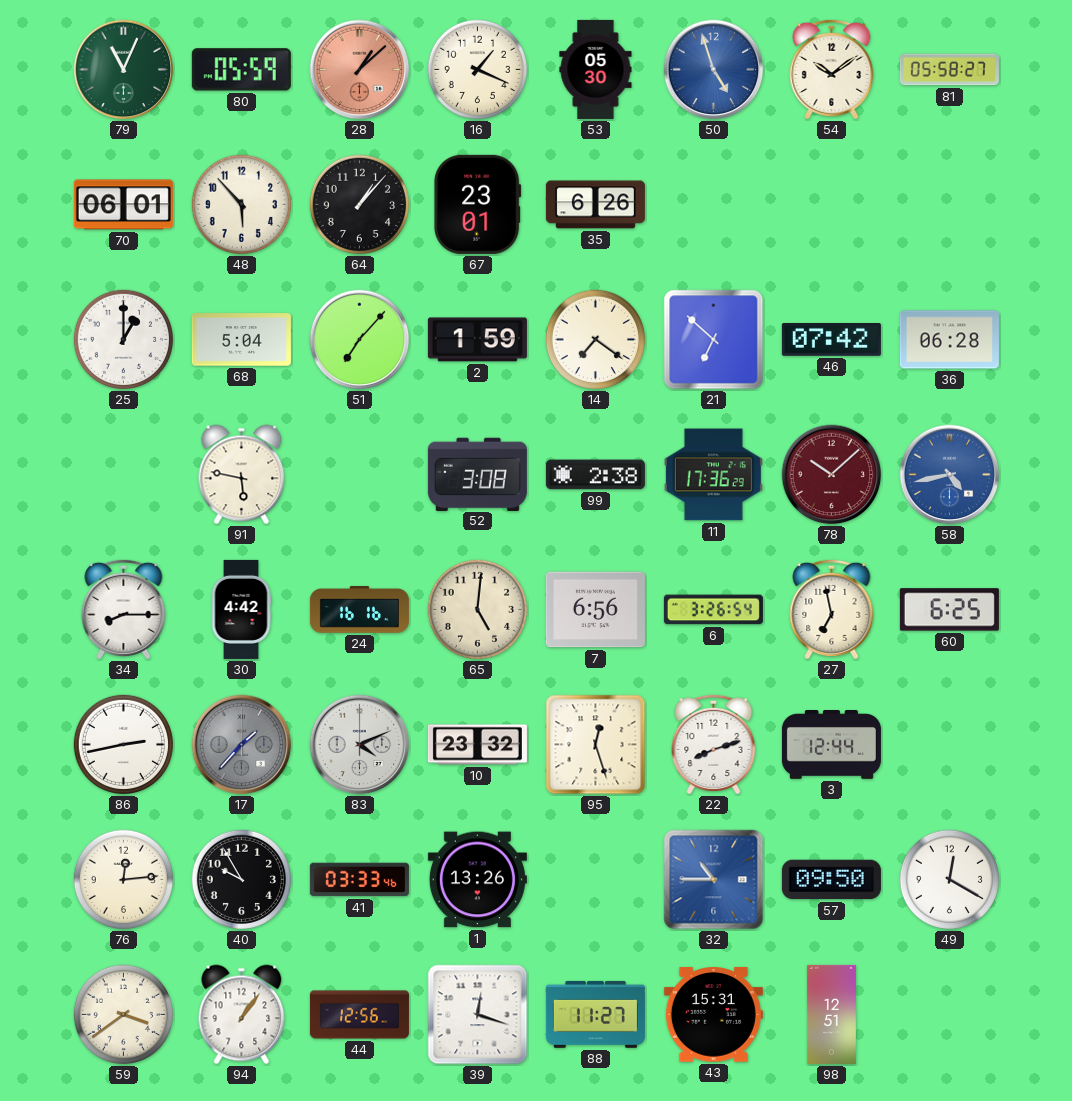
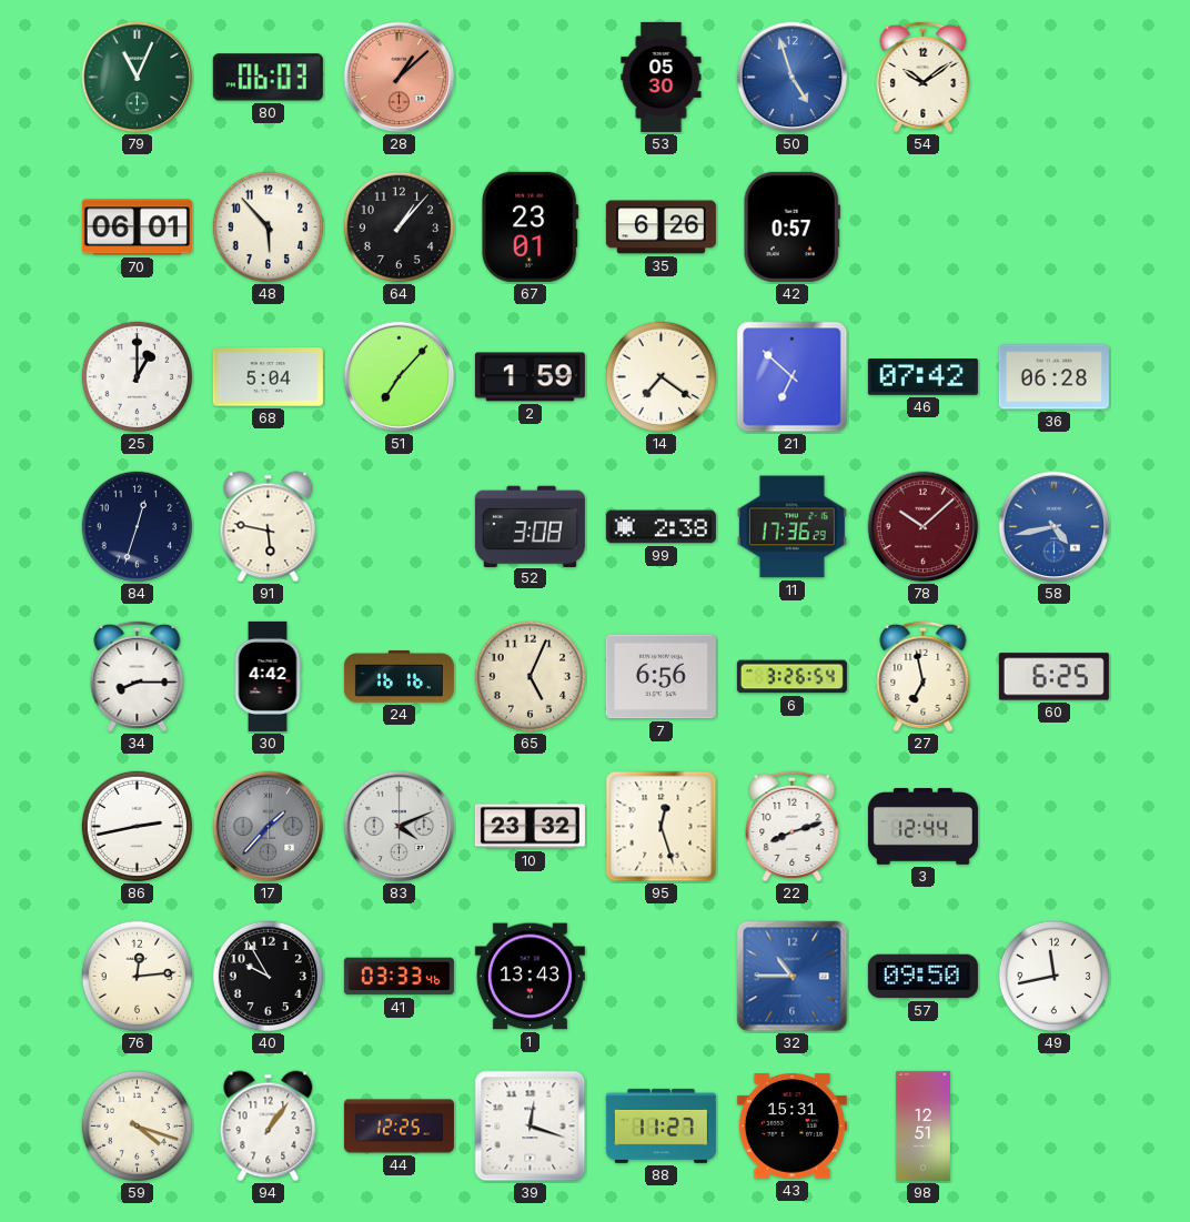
80: 05:59 -> 06:03
16: 1:19 -> none
81: 05:58 -> none
42: none -> 0:57
84: none -> 12:33
65: 5:01 -> 5:04
1: 13:26 -> 13:43
49: 12:20 -> 11:43
59: 3:39 -> 4:18
44: 12:56 -> 12:25
